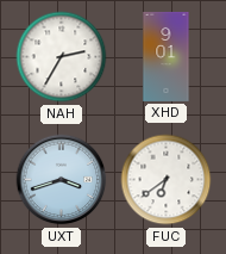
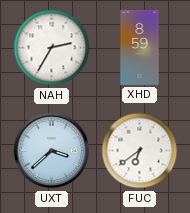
XHD: 9:01 -> 8:59
UXT: 3:42 -> 3:38
